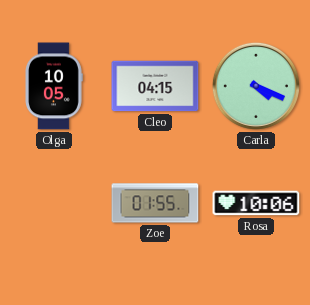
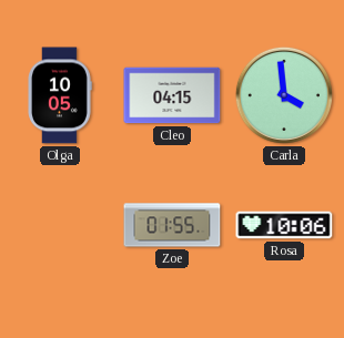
Carla: 4:19 -> 3:59
